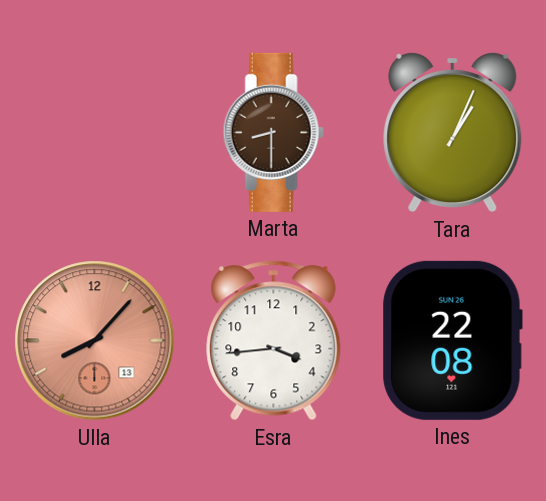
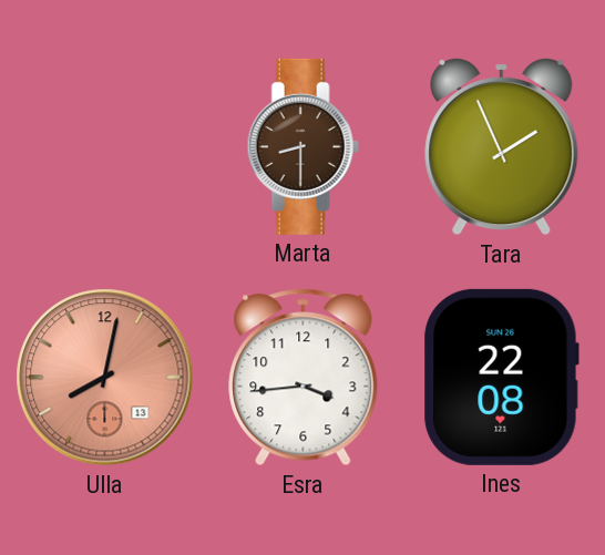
Tara: 1:04 -> 1:56
Ulla: 8:07 -> 8:02
